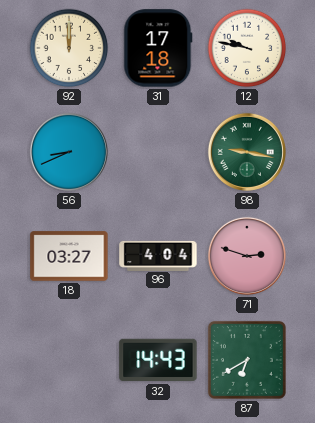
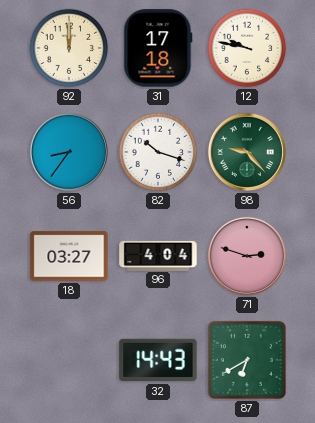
56: 8:41 -> 8:36
82: none -> 10:18
98: 9:17 -> 9:23
